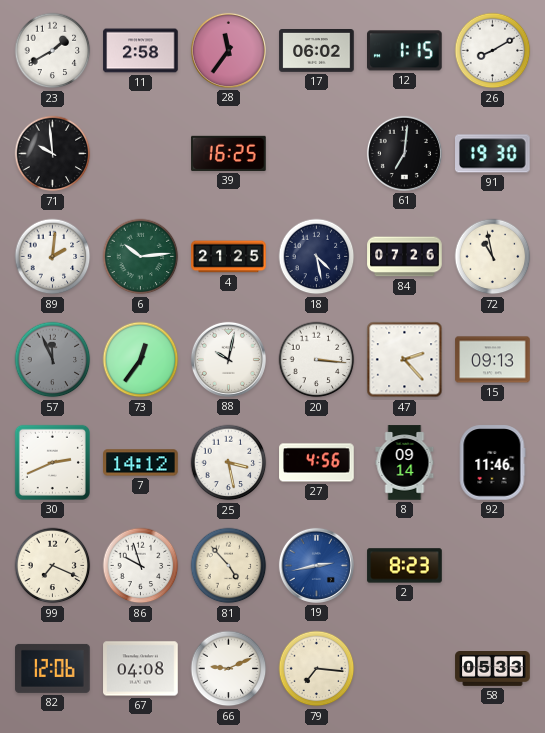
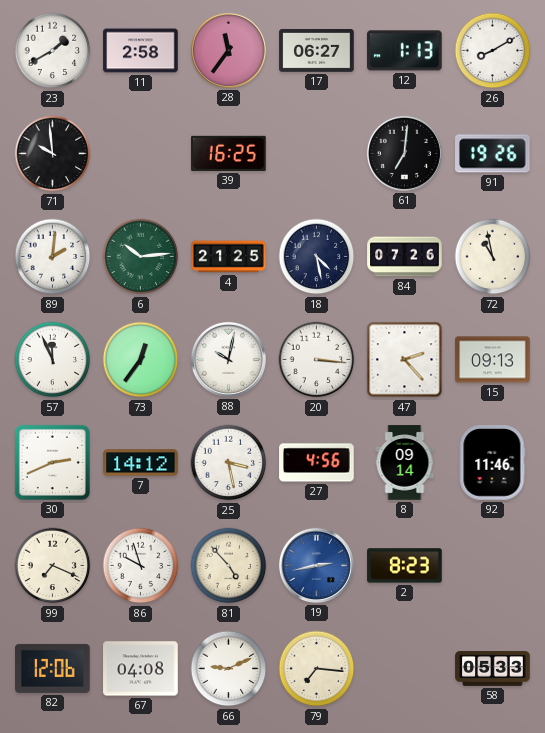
17: 06:02 -> 06:27
12: 1:15 -> 1:13
91: 19:30 -> 19:26
57 dial: grey -> white
